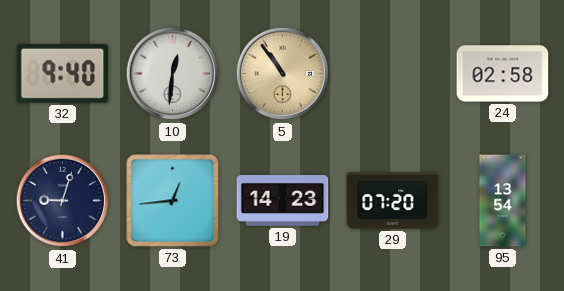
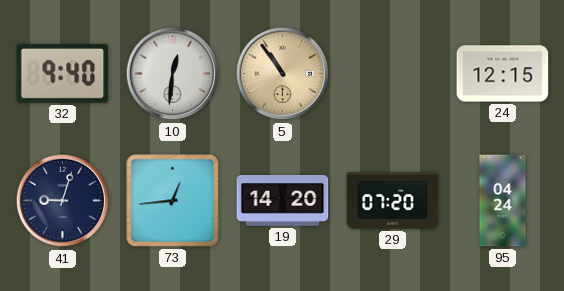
24: 02:58 -> 12:15
19: 14:23 -> 14:20
95: 13:54 -> 04:24
